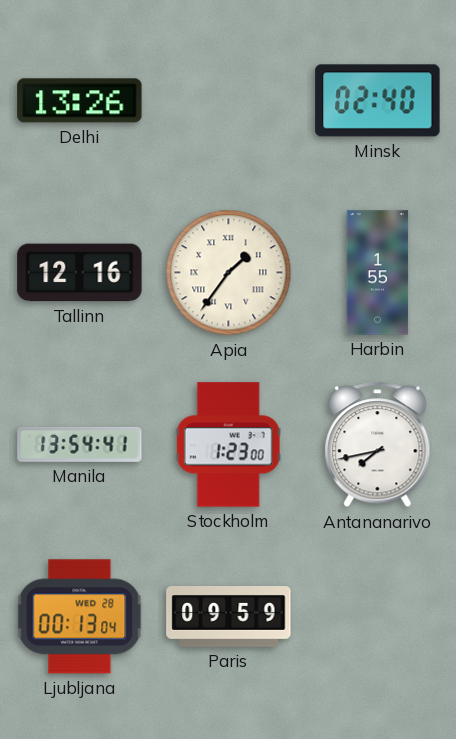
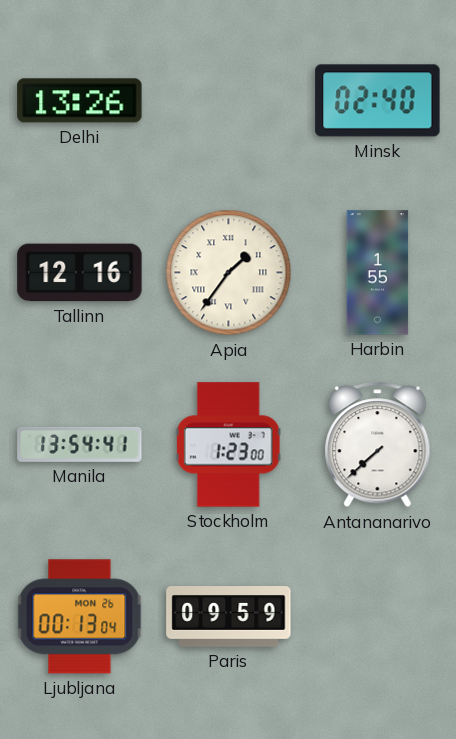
Antananarivo: 7:43 -> 7:38
Ljubljana date: WED 28 -> MON 26
